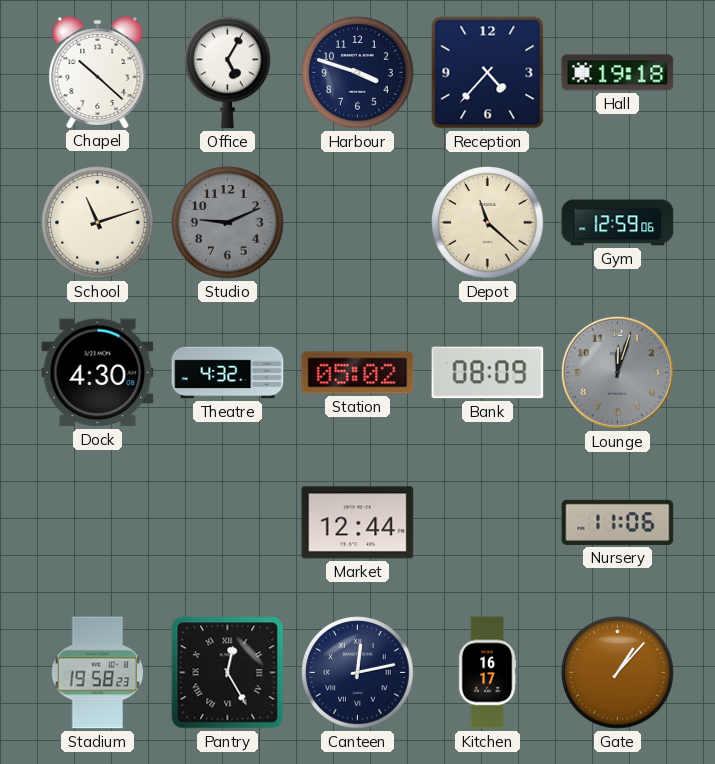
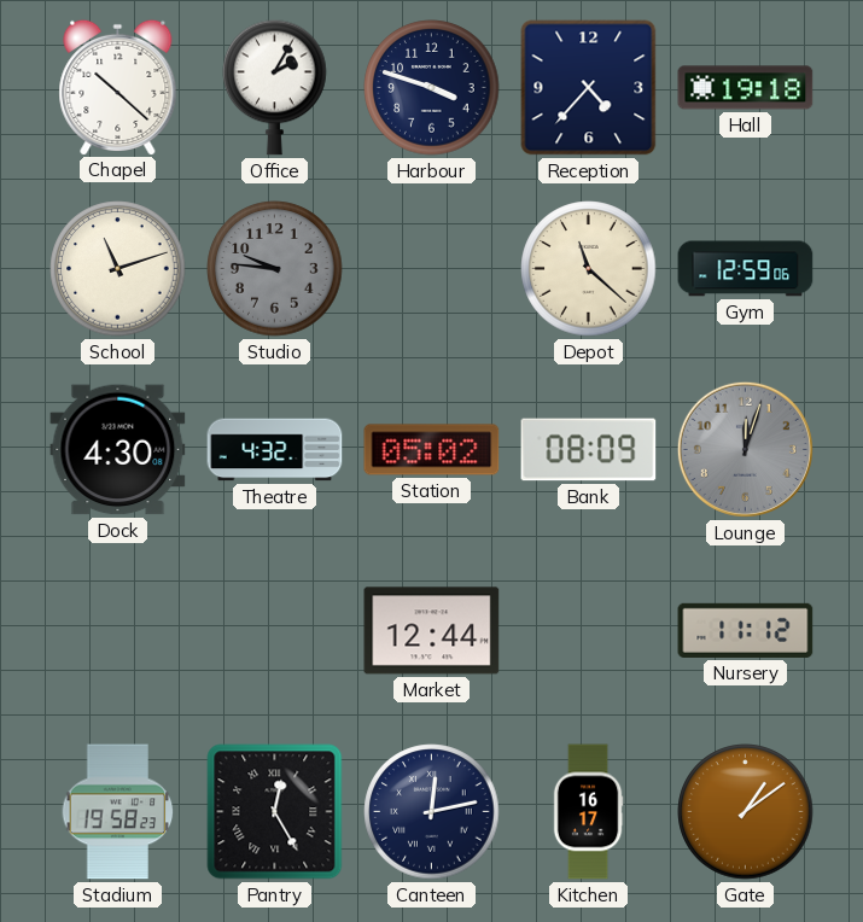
Office: 5:05 -> 2:05
Studio: 9:11 -> 9:46
Nursery: 11:06 -> 11:12
Gate: 1:07 -> 1:09
